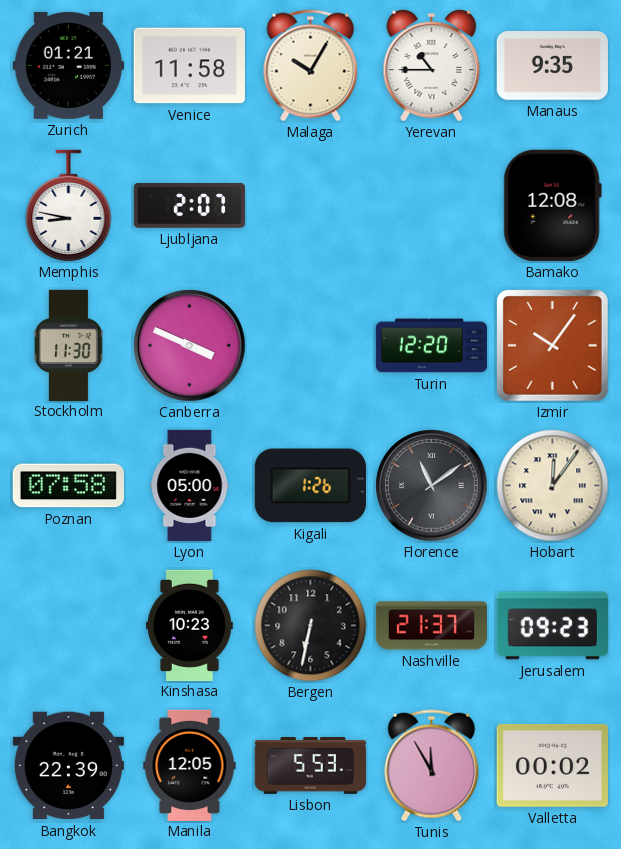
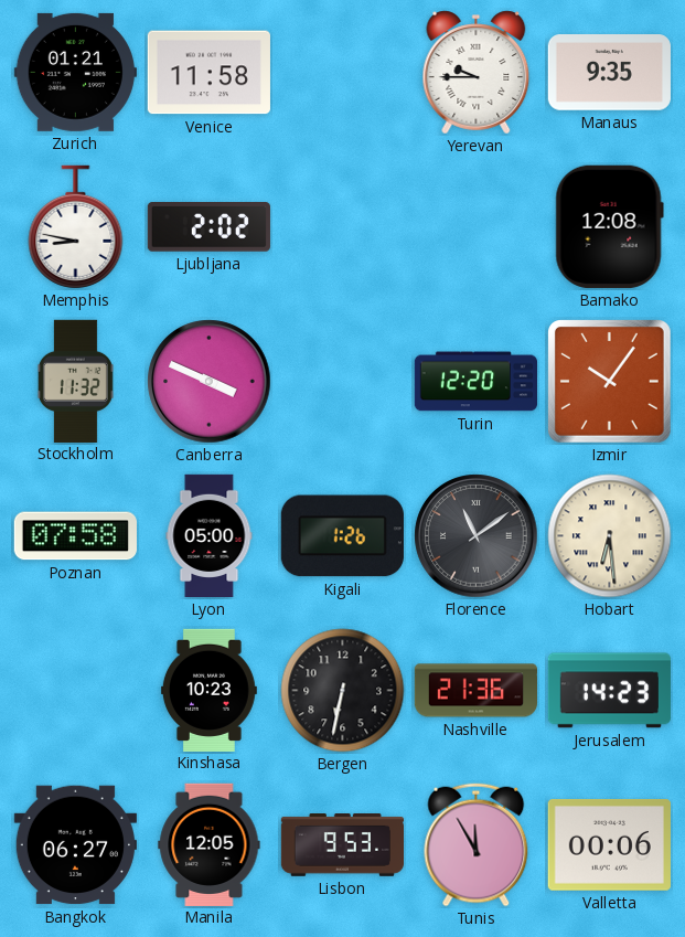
Malaga: 10:05 -> none
Yerevan: 10:45 -> 9:45
Ljubljana: 2:07 -> 2:02
Stockholm: 11:30 -> 11:32
Hobart: 12:06 -> 6:29
Nashville: 21:37 -> 21:36
Jerusalem: 09:23 -> 14:23
Bangkok: 22:39 -> 06:27
Lisbon: 5:53 -> 9:53
Valletta: 00:02 -> 00:06
